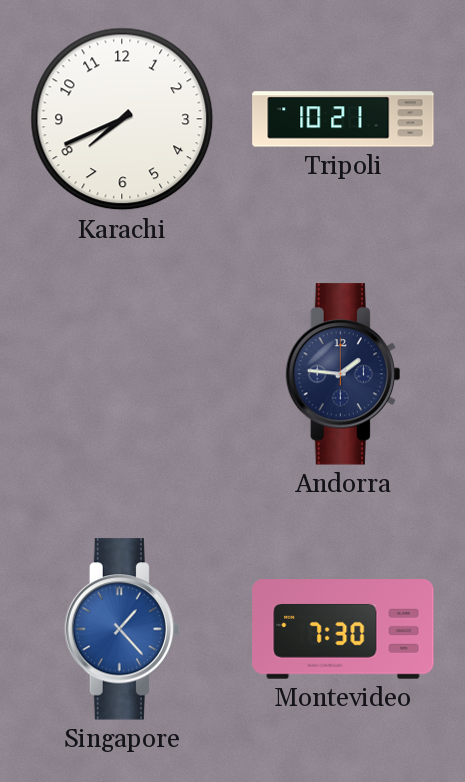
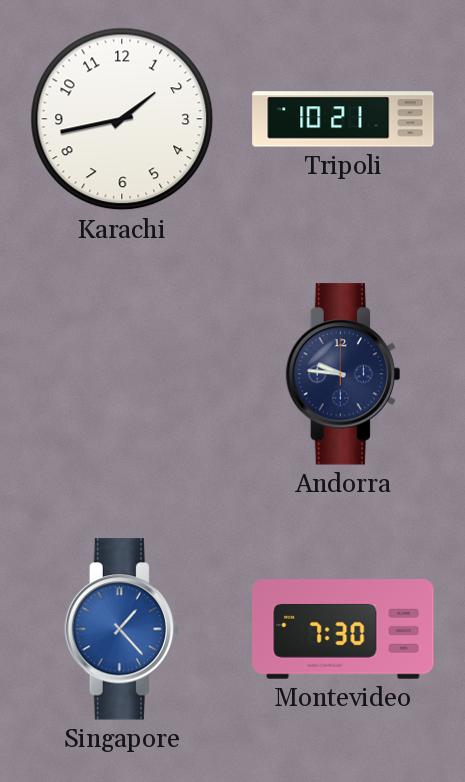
Karachi: 7:41 -> 1:43
Andorra: 1:46 -> 9:46
